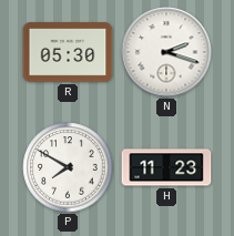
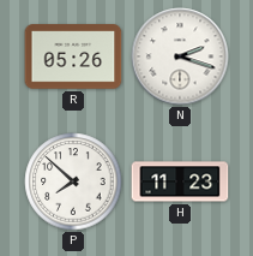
R: 05:30 -> 05:26
P: 7:50 -> 7:52
